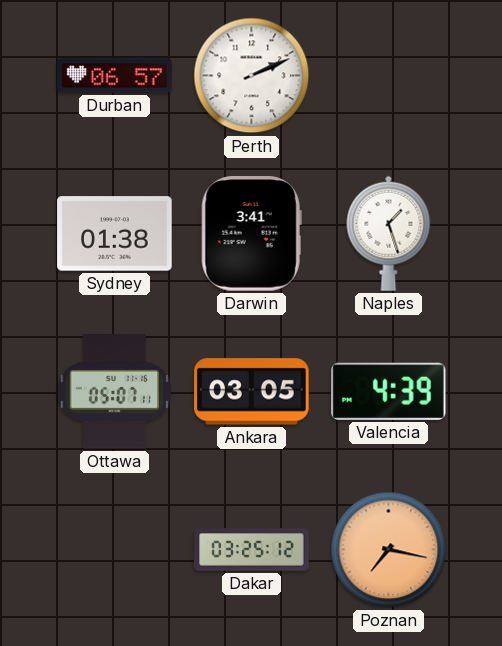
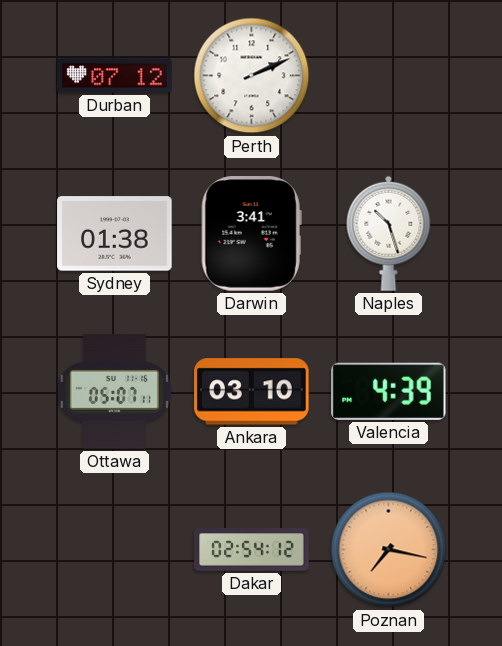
Durban: 06:57 -> 07:12
Naples: 1:27 -> 10:27
Ankara: 03:05 -> 03:10
Dakar: 03:25 -> 02:54
